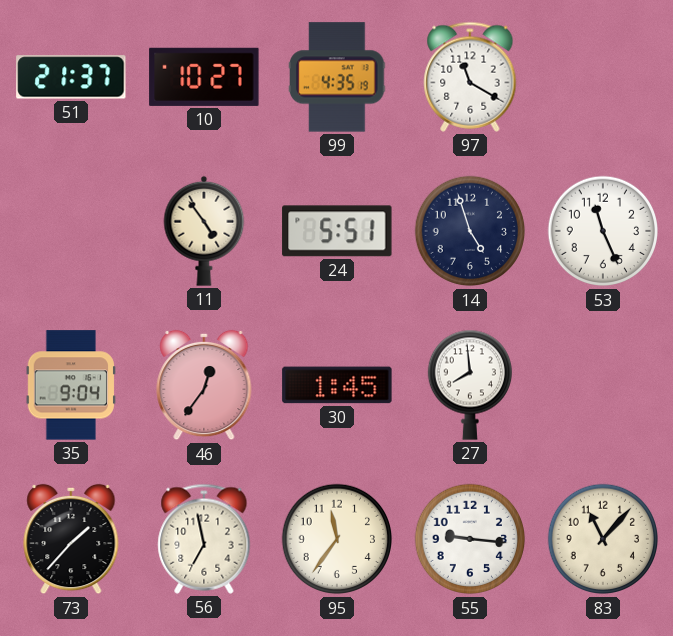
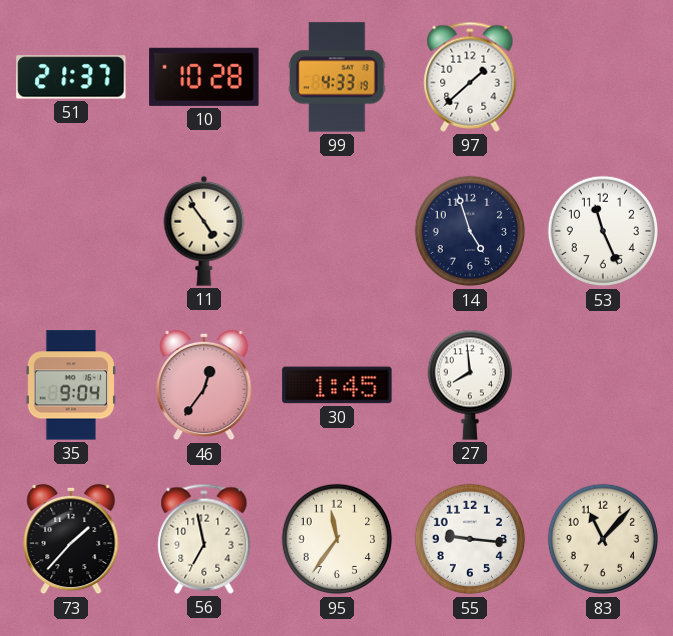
10: 10:27 -> 10:28
99: 4:35 -> 4:33
97: 11:20 -> 1:38
24: 5:51 -> none
